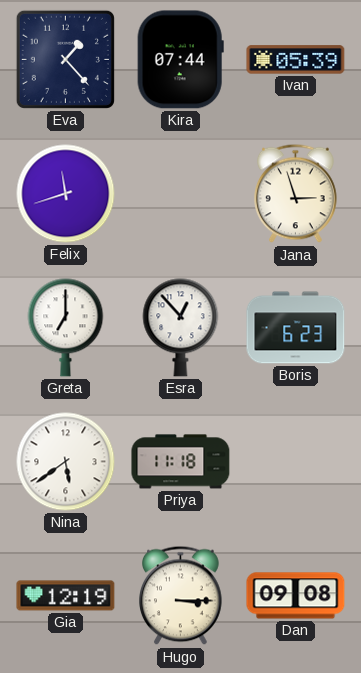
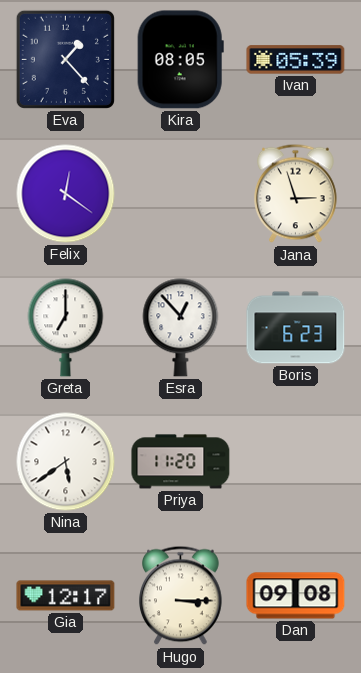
Kira: 07:44 -> 08:05
Felix: 11:42 -> 12:21
Priya: 11:18 -> 11:20
Gia: 12:19 -> 12:17
